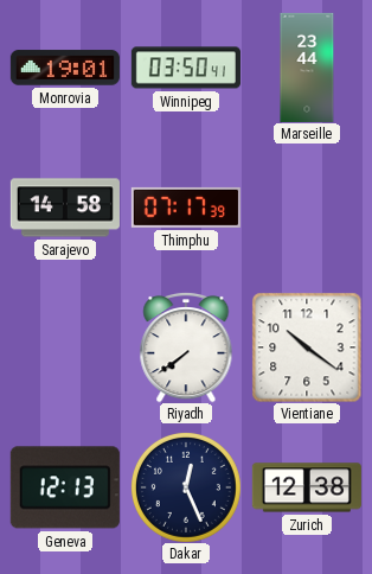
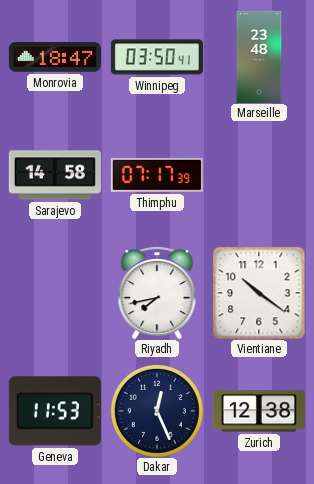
Monrovia: 19:01 -> 18:47
Marseille: 23:44 -> 23:48
Riyadh: 7:39 -> 7:43
Geneva: 12:13 -> 11:53
